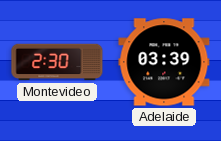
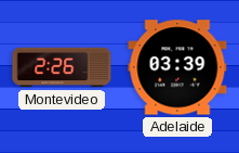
Montevideo: 2:30 -> 2:26
